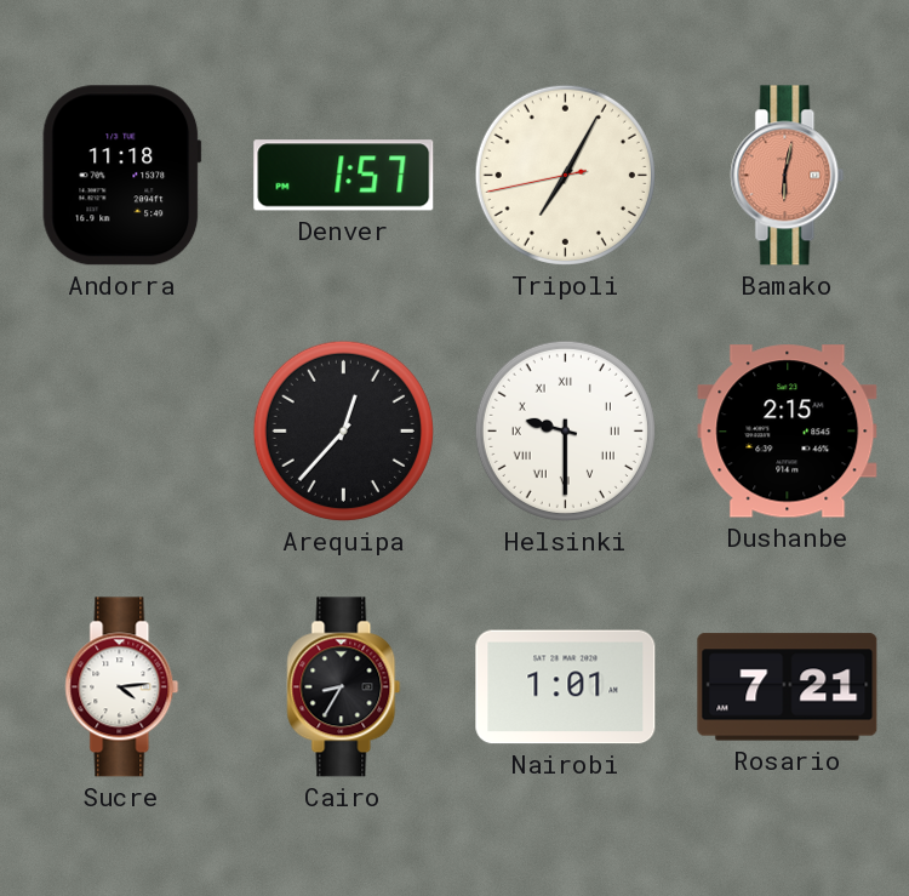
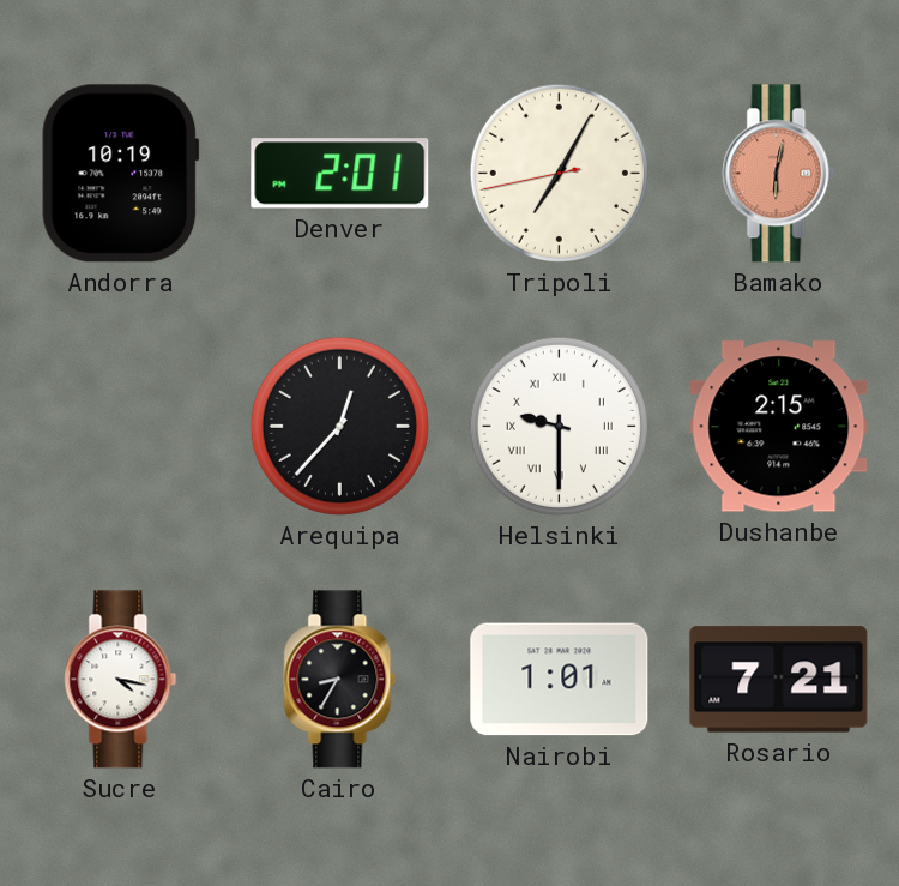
Andorra: 11:18 -> 10:19
Denver: 1:57 -> 2:01
Sucre: 4:14 -> 4:17
